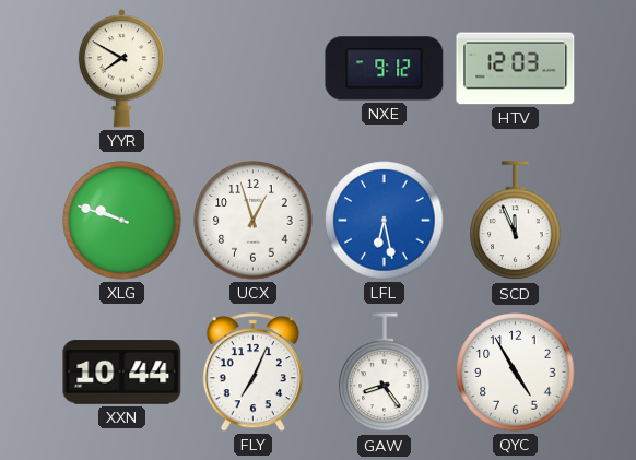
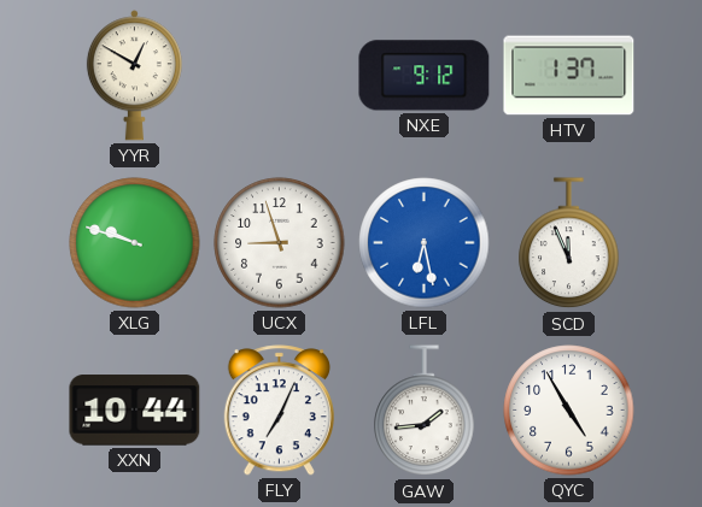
YYR: 7:50 -> 12:50
HTV: 12:03 -> 1:37
UCX: 12:57 -> 8:57
GAW: 8:24 -> 1:44
